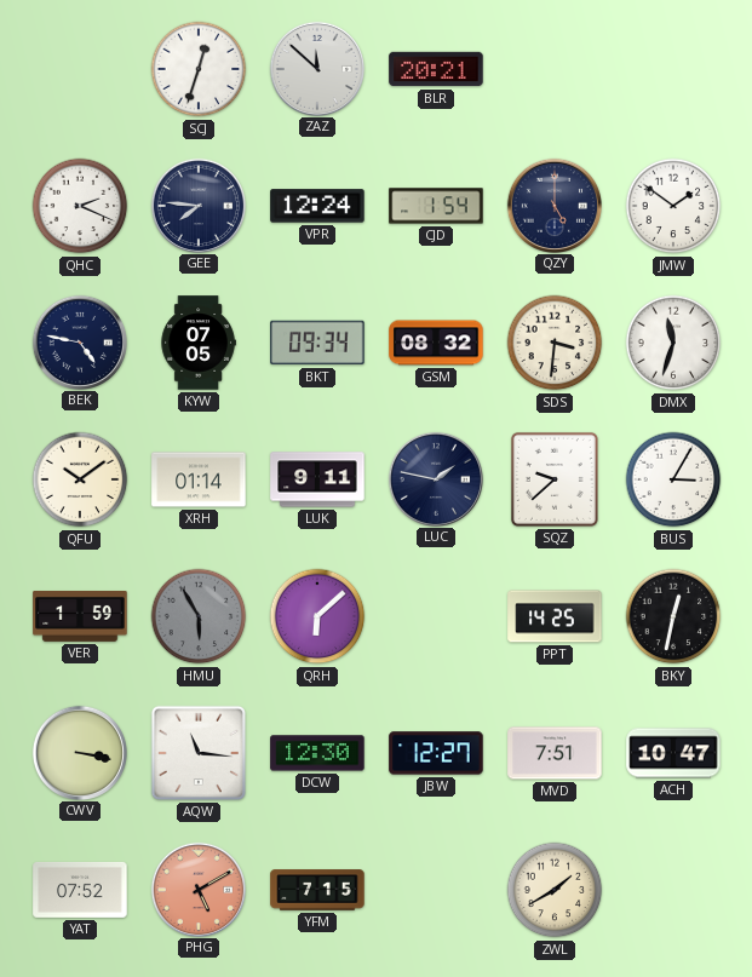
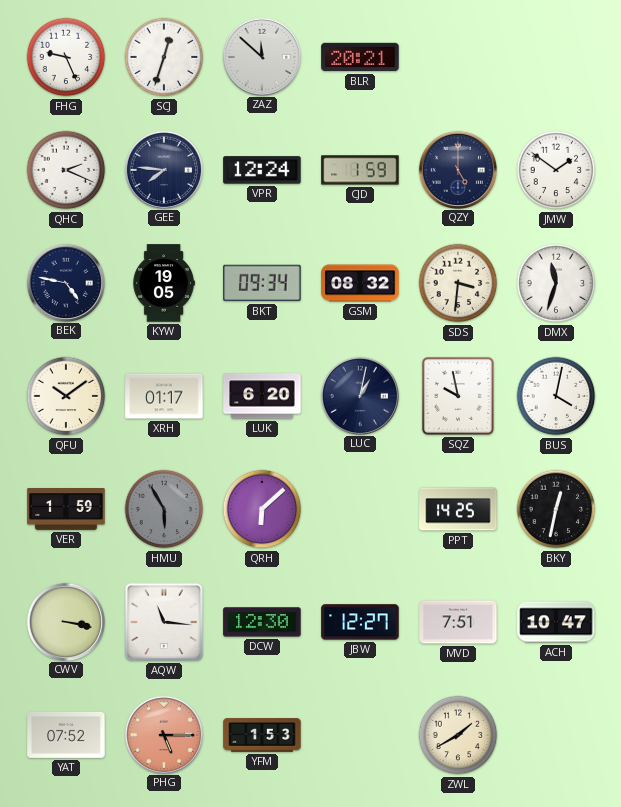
FHG: none -> 9:26
CJD: 1:54 -> 1:59
KYW: 07:05 -> 19:05
XRH: 01:14 -> 01:17
LUK: 9:11 -> 6:20
LUC: 1:47 -> 1:02
SQZ: 9:38 -> 9:58
BUS: 3:05 -> 4:02
PHG: 5:10 -> 5:15
YFM: 7:15 -> 1:53
